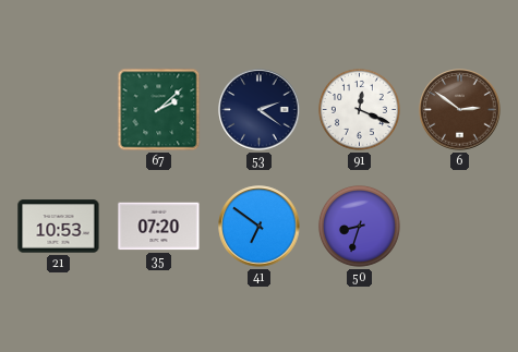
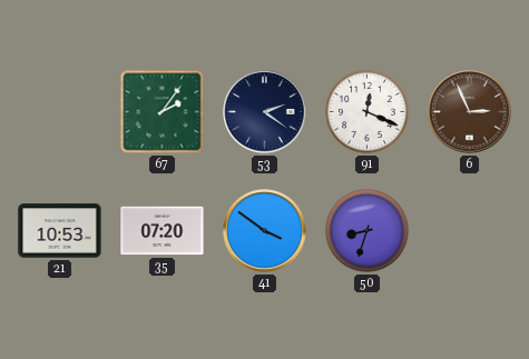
67: 2:08 -> 2:06
6: 2:51 -> 2:56
41: 6:51 -> 3:51
